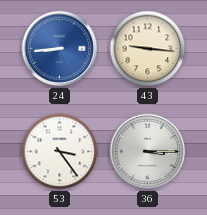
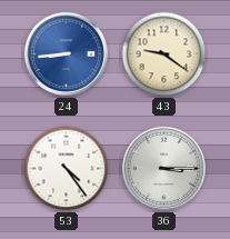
43: 9:16 -> 9:21
53: 3:24 -> 4:24
